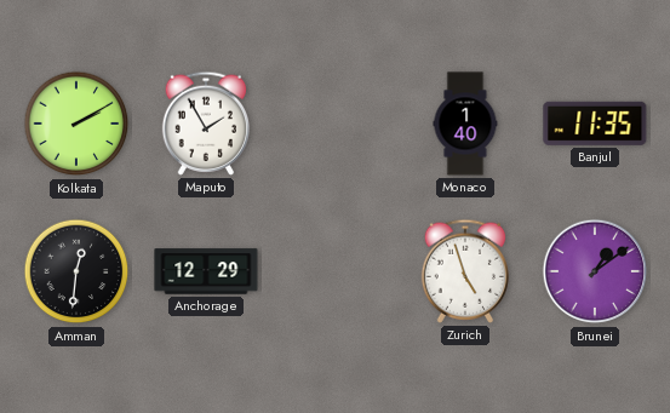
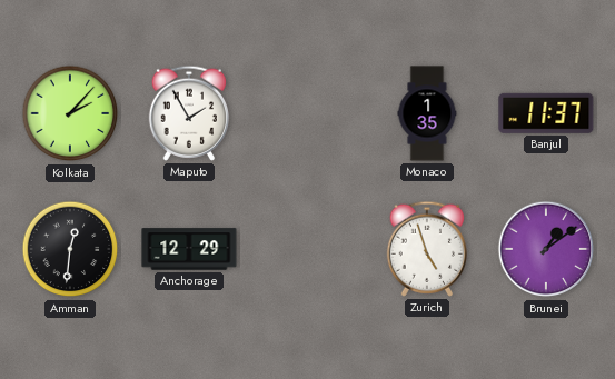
Kolkata: 2:10 -> 2:07
Monaco: 1:40 -> 1:35
Banjul: 11:35 -> 11:37
